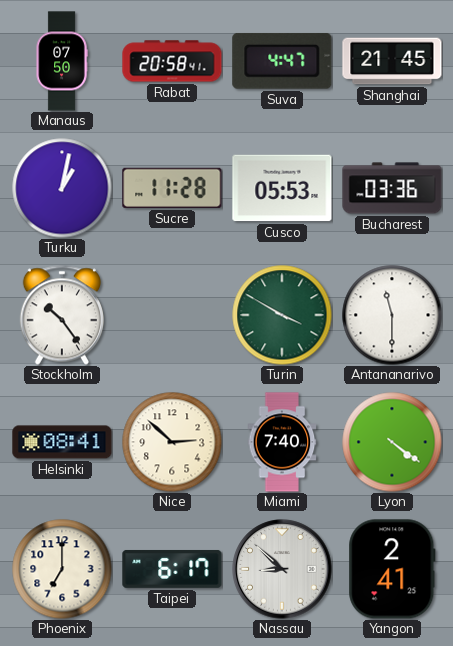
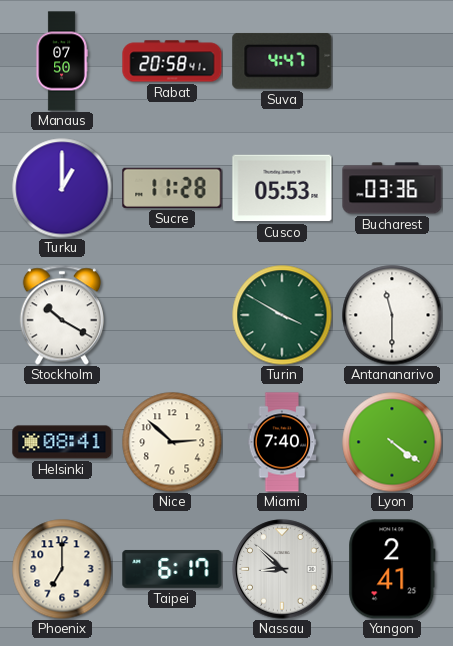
Shanghai: 21:45 -> none
Turku: 1:02 -> 1:00
Stockholm: 10:24 -> 10:20
